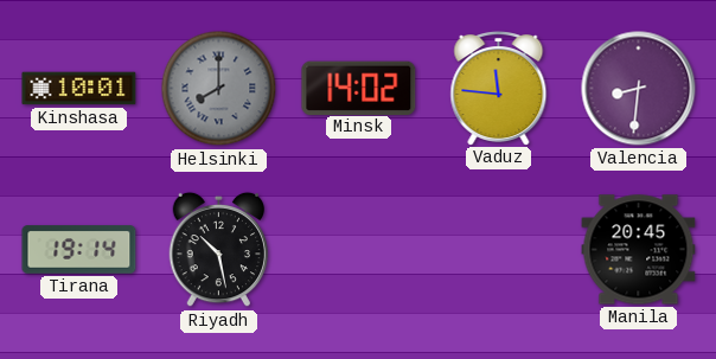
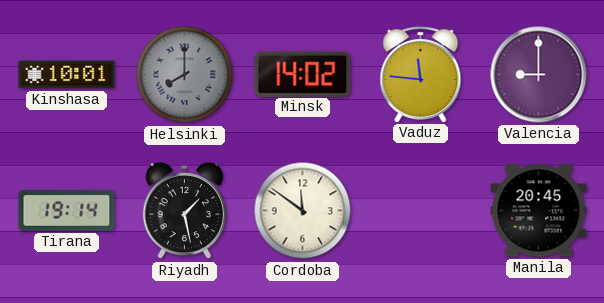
Valencia: 8:31 -> 9:00
Riyadh: 10:28 -> 1:28
Cordoba: none -> 11:51
